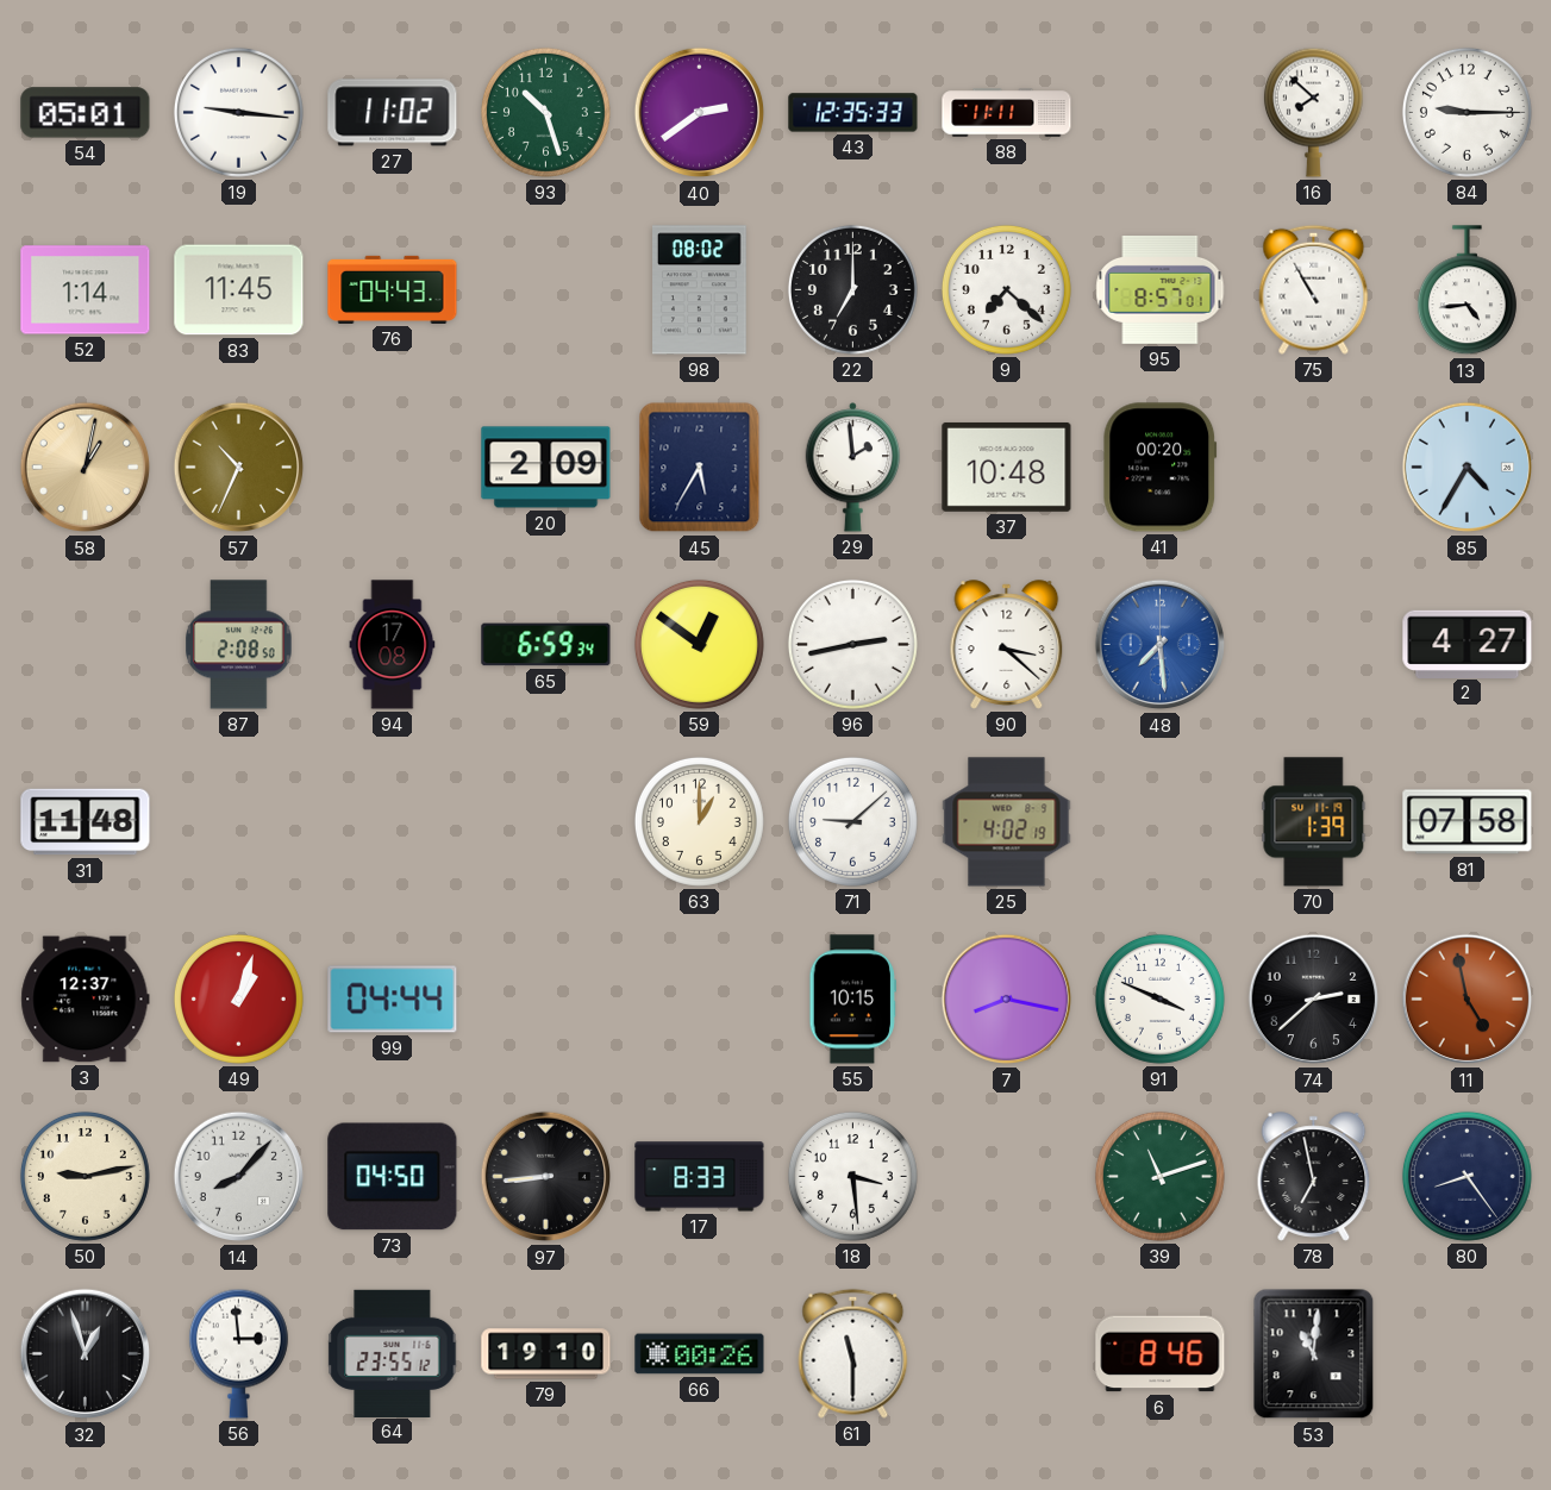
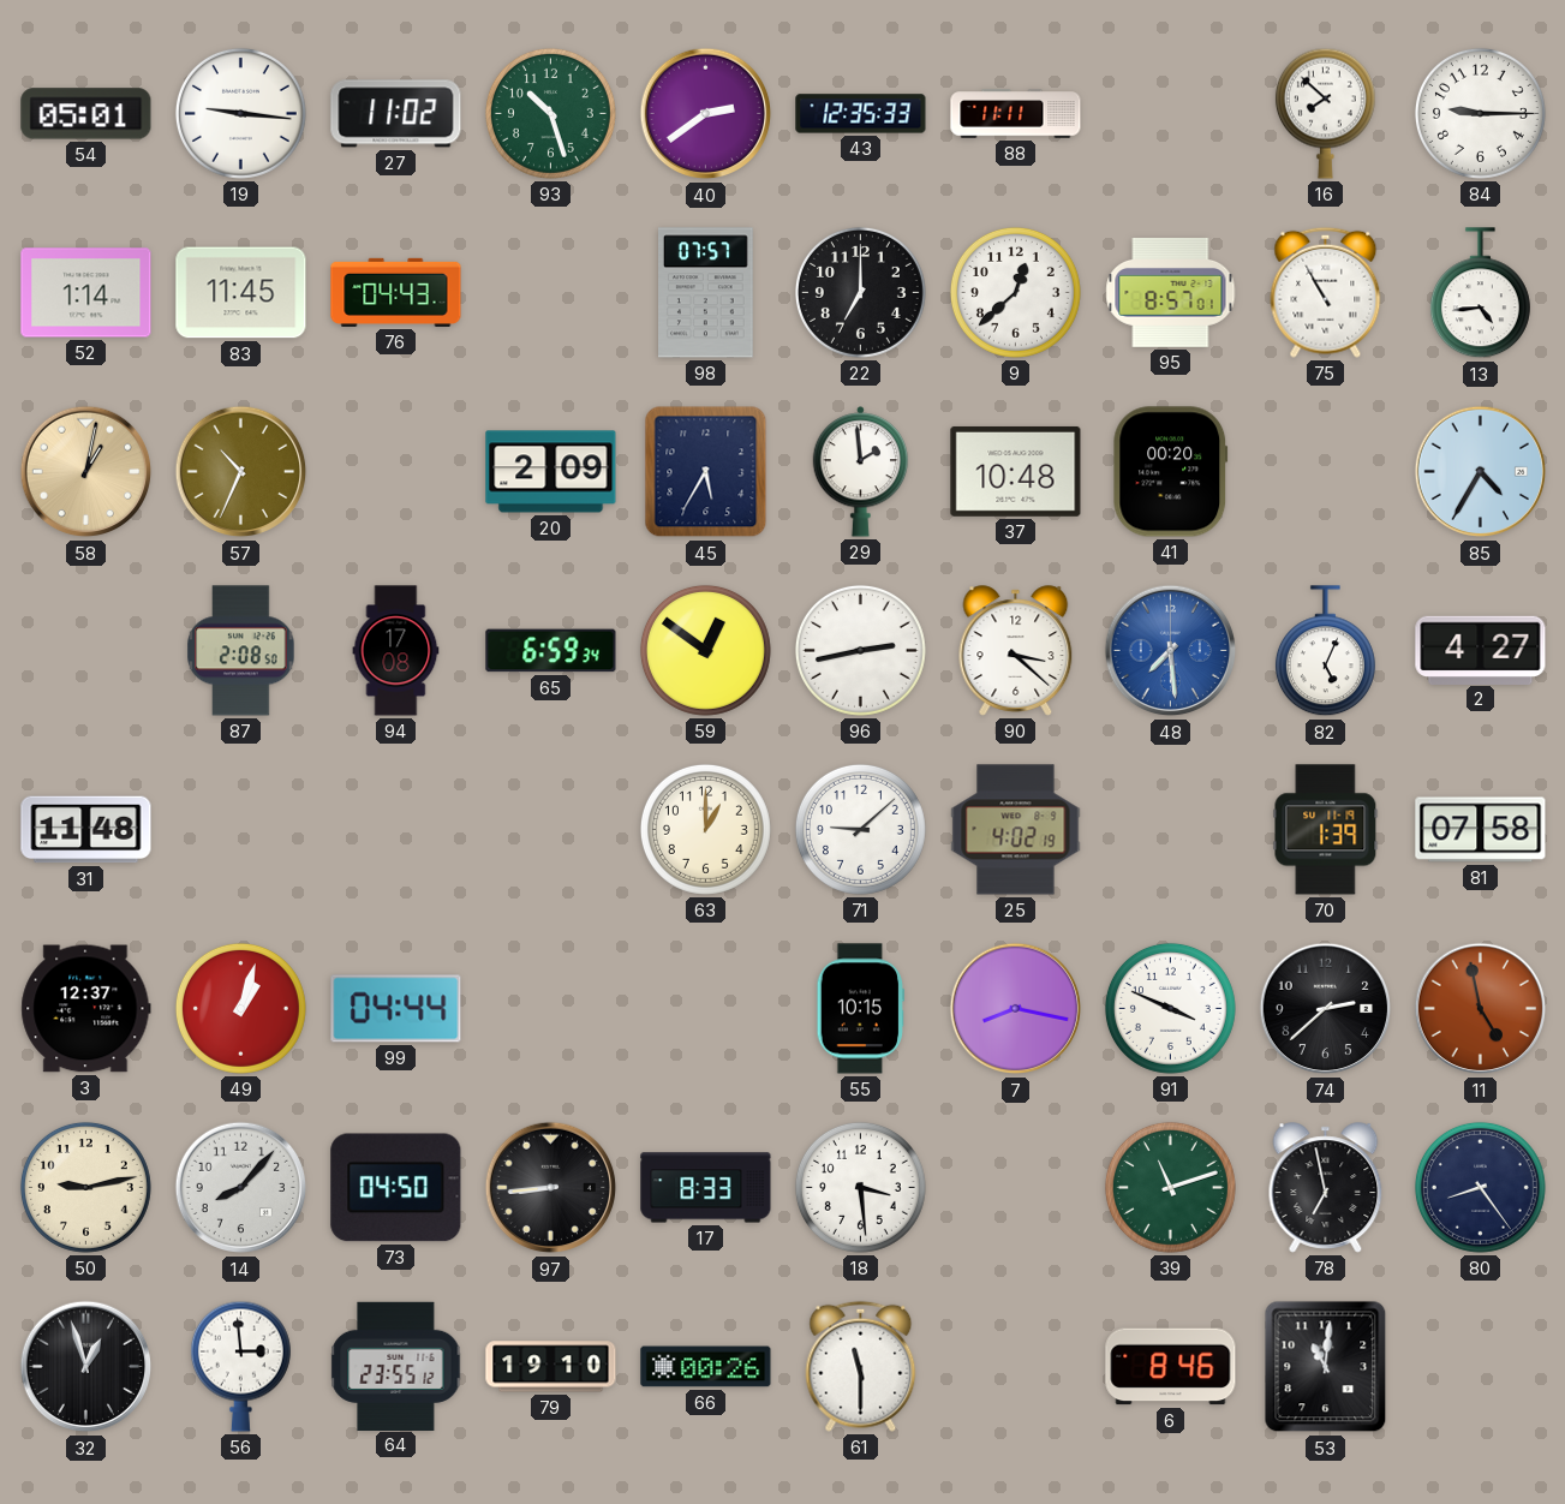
98: 08:02 -> 07:57
9: 7:22 -> 12:38
82: none -> 5:04
